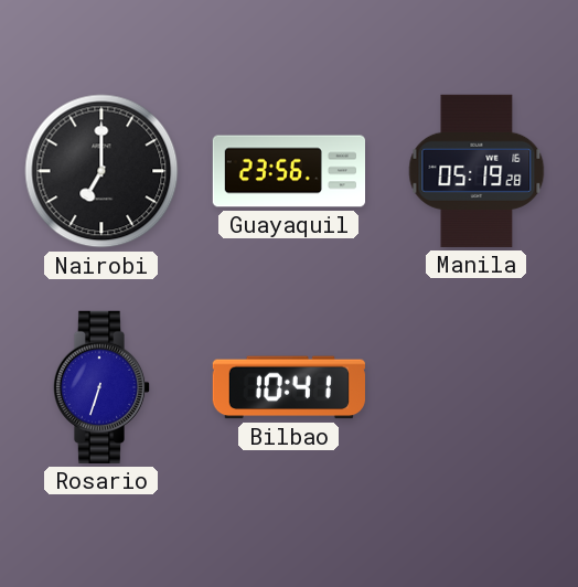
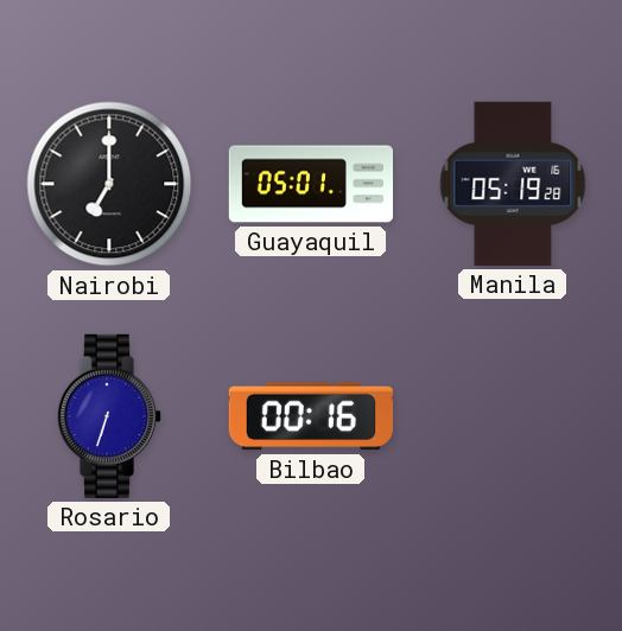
Guayaquil: 23:56 -> 05:01
Bilbao: 10:41 -> 00:16
